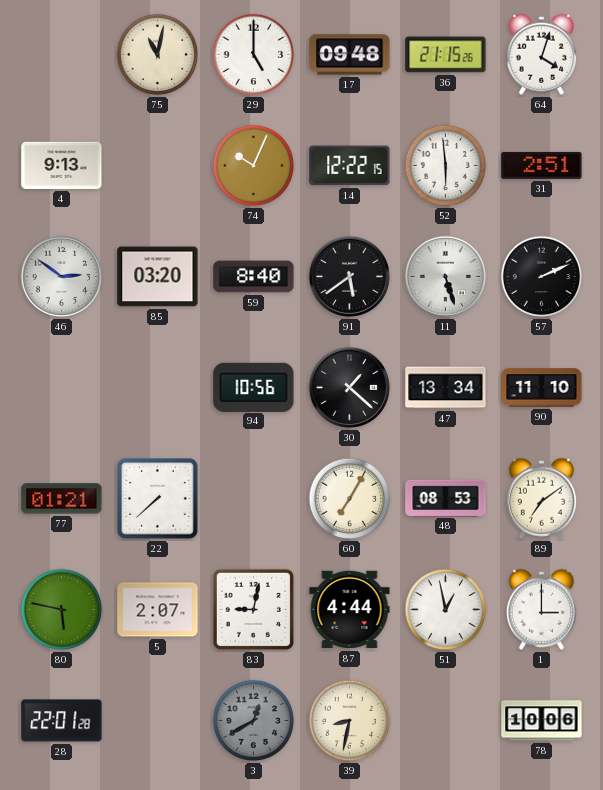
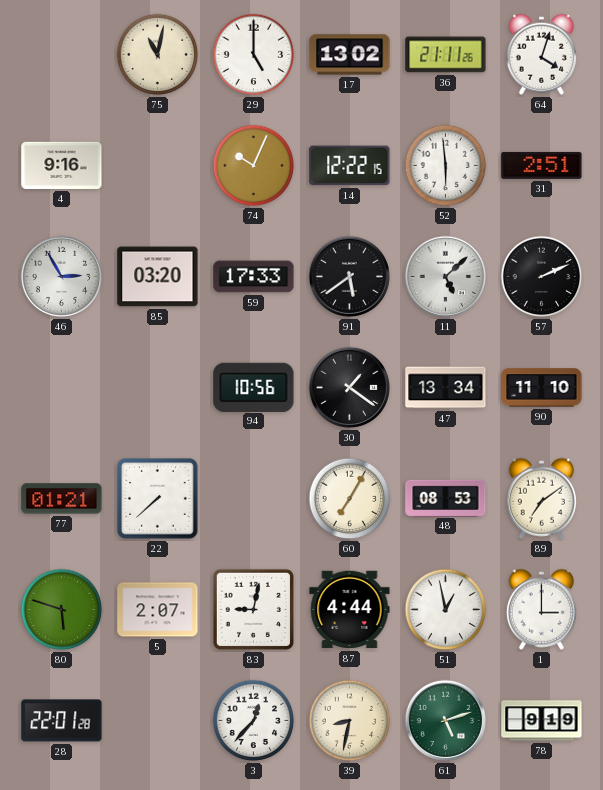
17: 09:48 -> 13:02
36: 21:15 -> 21:11
4: 9:13 -> 9:16
46: 2:51 -> 2:55
59: 8:40 -> 17:33
11: 5:27 -> 5:08
30: 1:22 -> 1:21
80: 5:47 -> 5:48
3: 12:40 -> 12:37
3 dial: grey -> white
61: none -> 5:12
78: 10:06 -> 9:19
